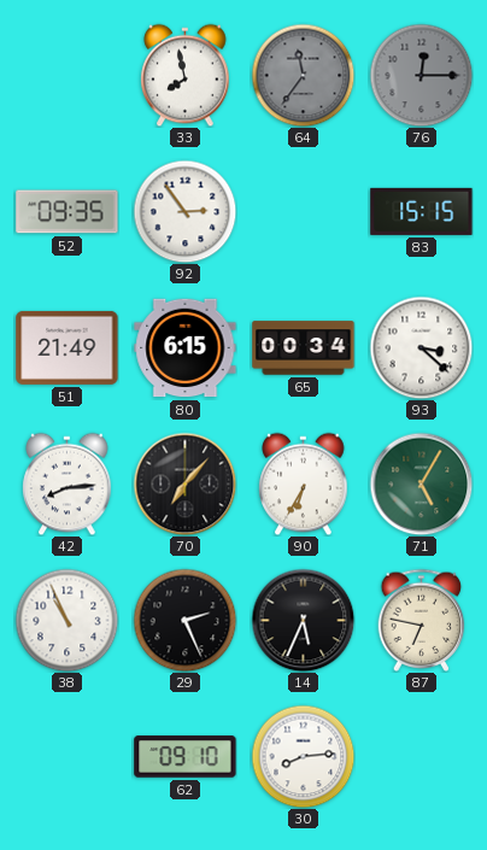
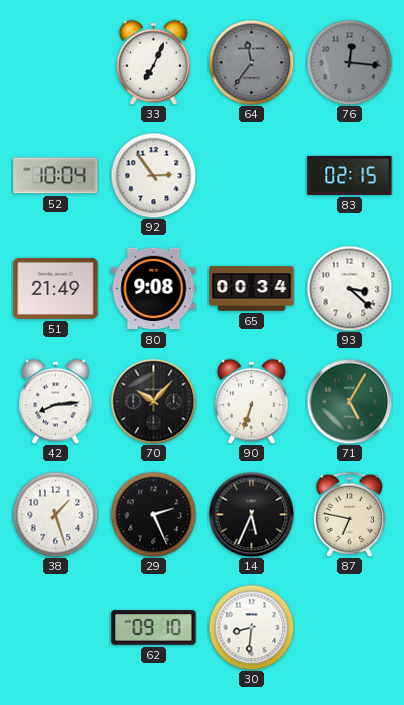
33: 7:58 -> 7:04
76: 12:15 -> 12:16
52: 09:35 -> 10:04
83: 15:15 -> 02:15
80: 6:15 -> 9:08
70: 7:07 -> 10:07
90: 6:35 -> 6:33
38: 10:56 -> 1:27
30: 8:14 -> 8:31
